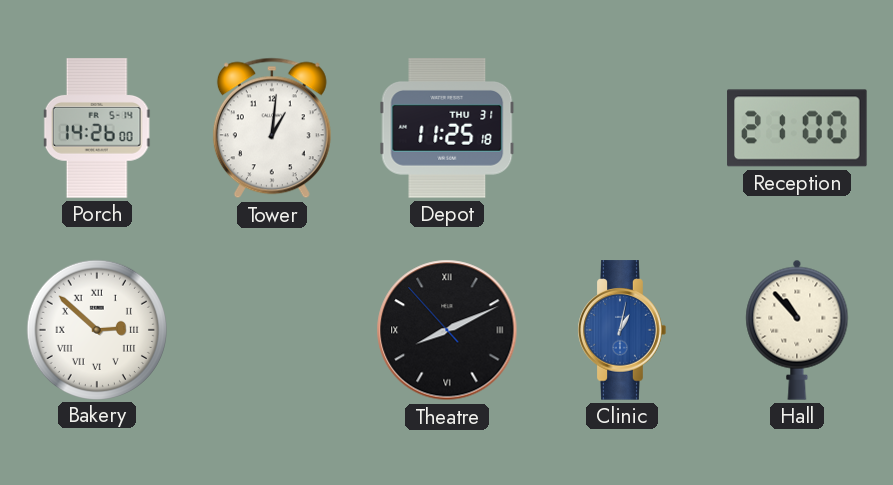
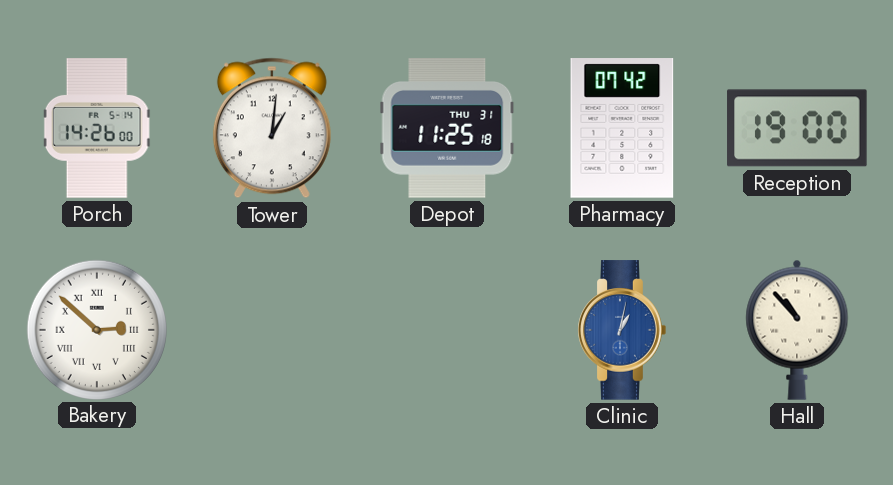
Pharmacy: none -> 07:42
Reception: 21:00 -> 19:00
Theatre: 8:10 -> none
